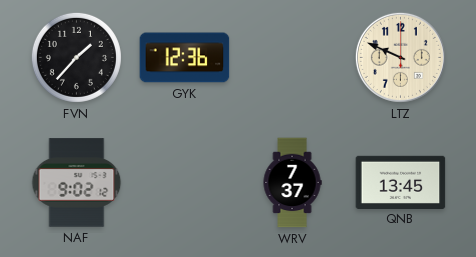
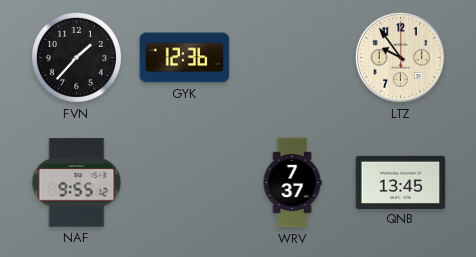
LTZ: 9:49 -> 9:54
NAF: 9:02 -> 9:55
